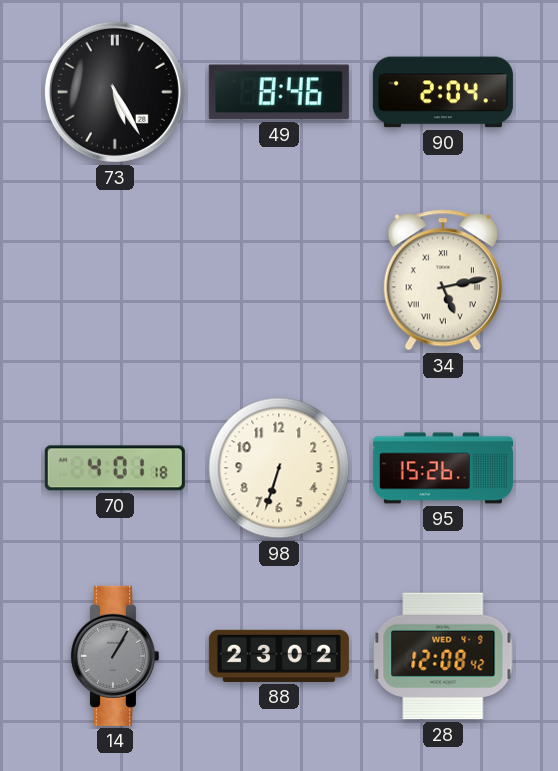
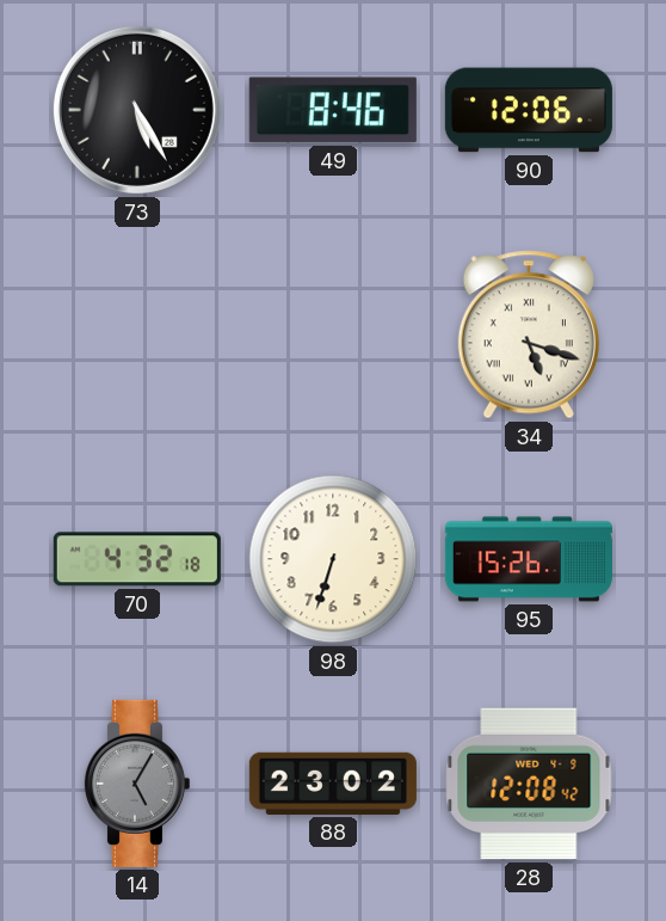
90: 2:04 -> 12:06
34: 5:13 -> 5:18
70: 4:01 -> 4:32
14: 1:05 -> 5:05
